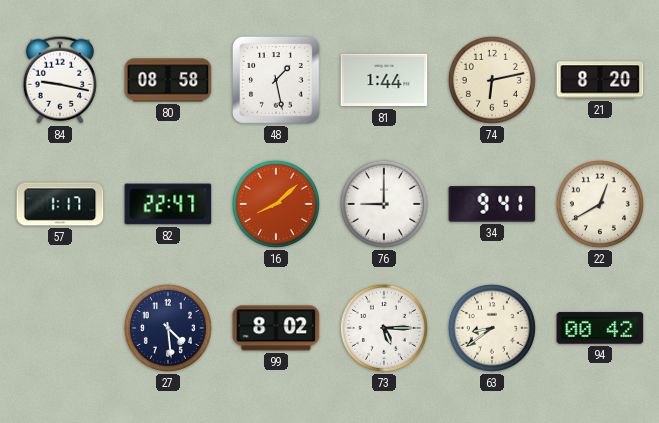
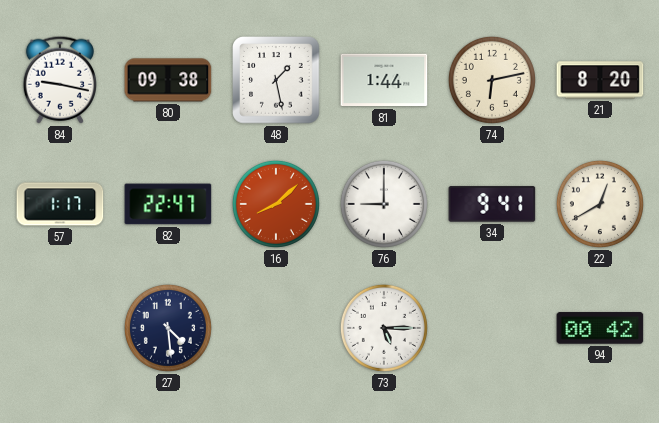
80: 08:58 -> 09:38
99: 8:02 -> none
63: 8:39 -> none
